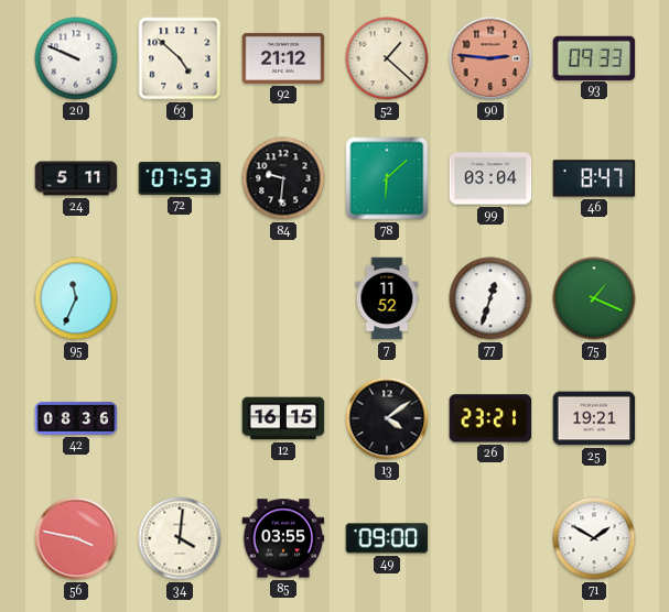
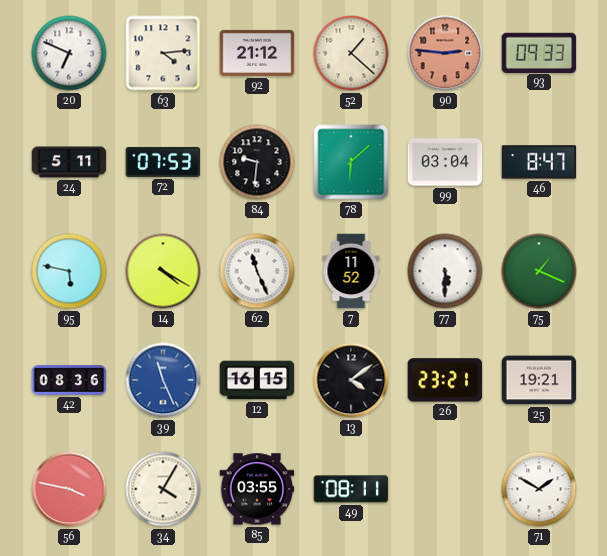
20: 9:49 -> 6:49
63: 4:52 -> 4:14
95: 11:34 -> 5:47
14: none -> 4:20
62: none -> 11:26
77: 12:33 -> 5:30
39: none -> 11:26
34: 4:01 -> 4:05
49: 09:00 -> 08:11
